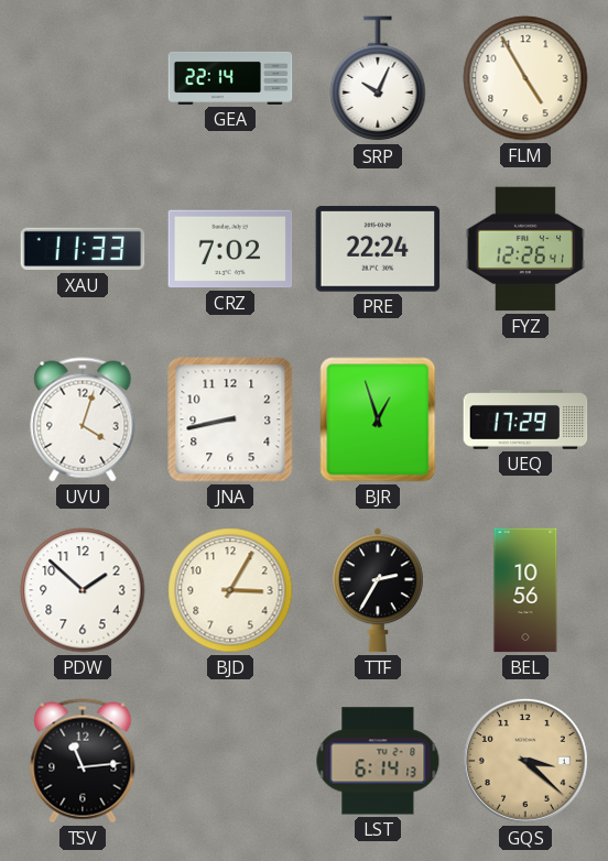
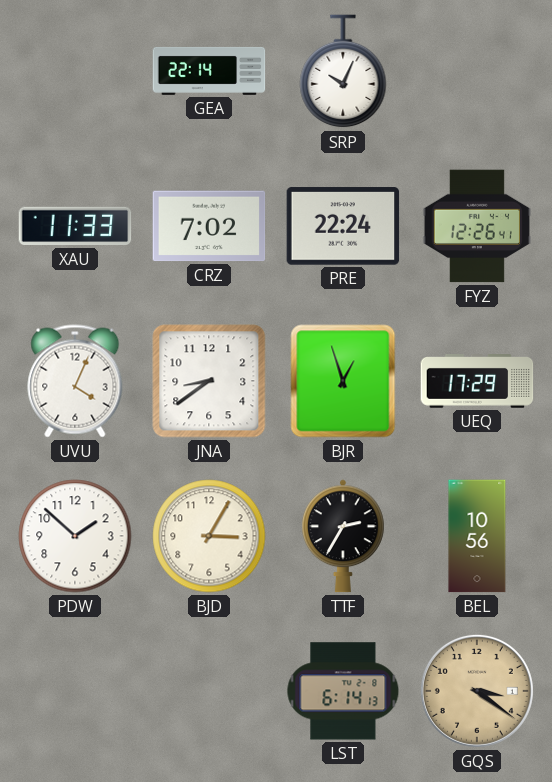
FLM: 4:55 -> none
UVU: 4:03 -> 4:04
JNA: 8:43 -> 8:39
TSV: 11:14 -> none
GQS: 3:22 -> 3:21
